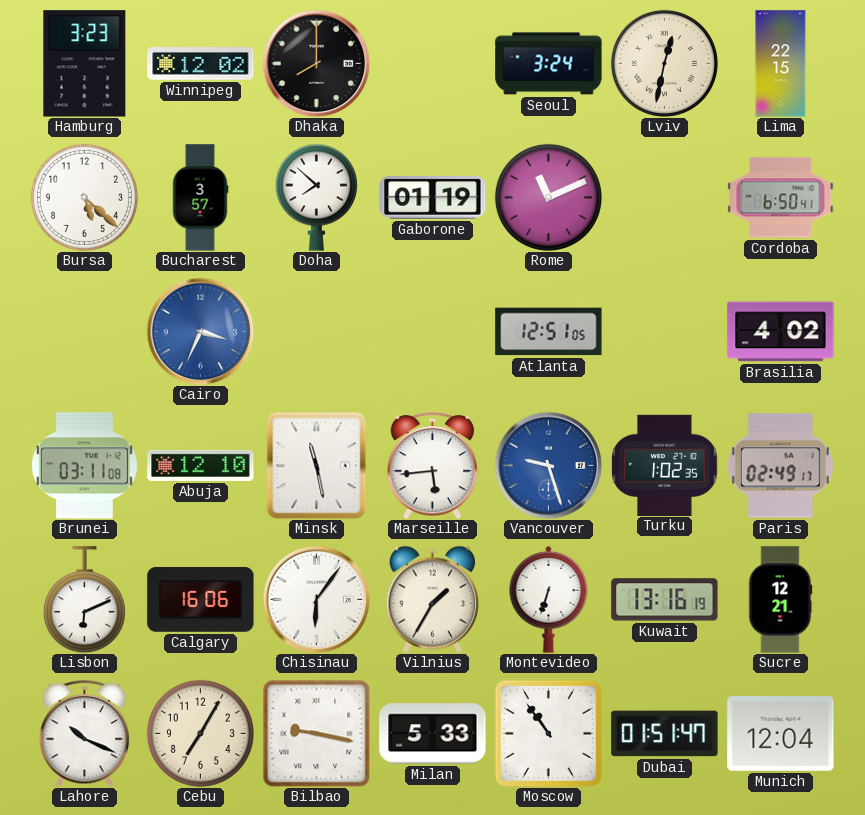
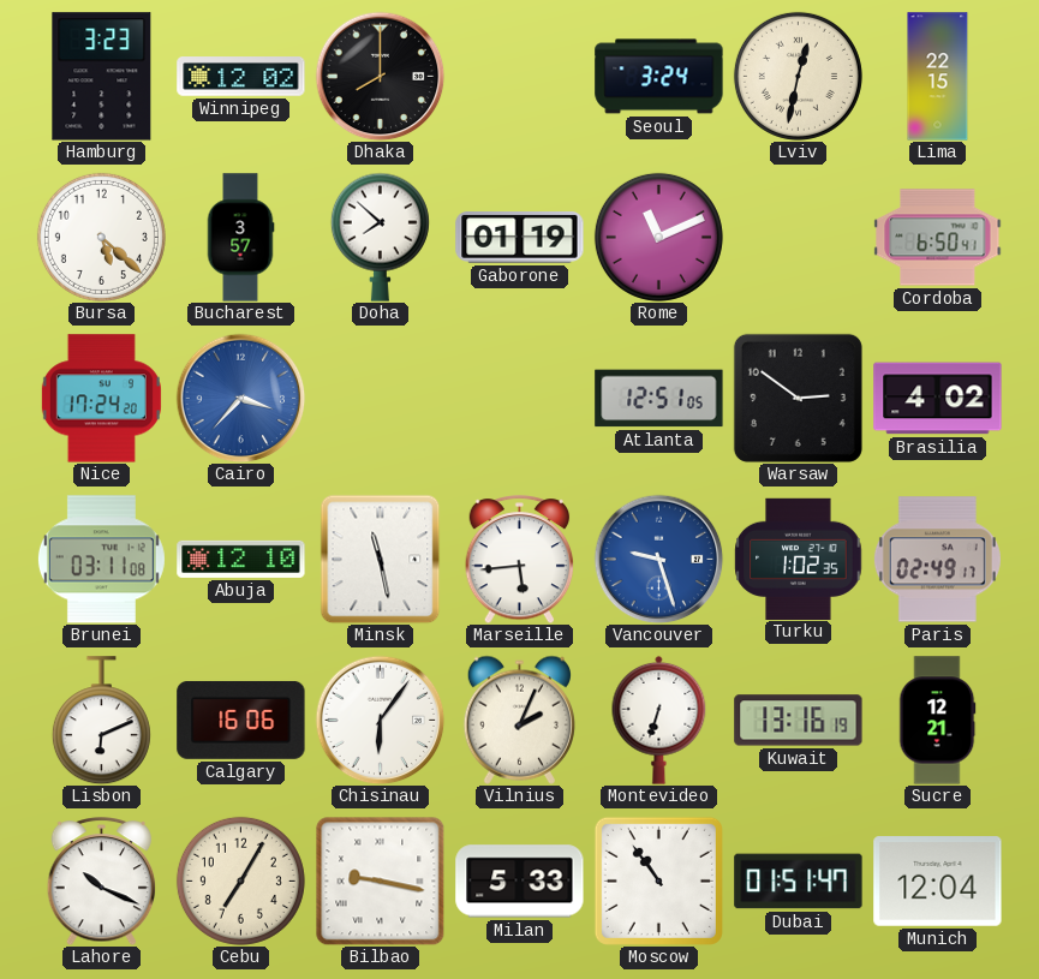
Nice: none -> 17:24
Cairo: 3:34 -> 3:37
Warsaw: none -> 2:51
Vilnius: 1:35 -> 2:04
